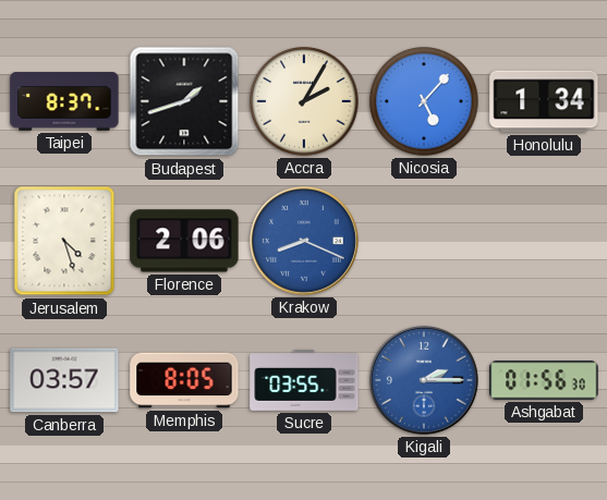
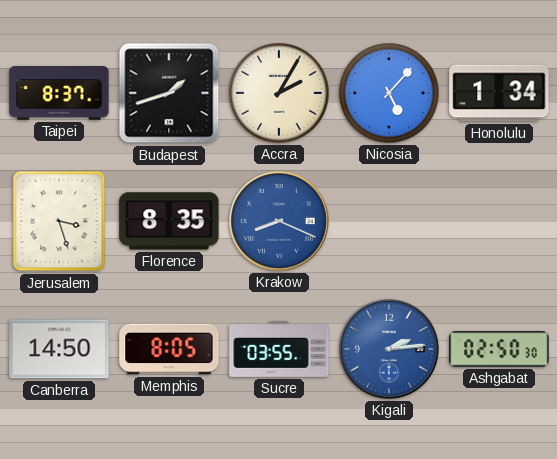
Jerusalem: 4:27 -> 3:27
Florence: 2:06 -> 8:35
Canberra: 03:57 -> 14:50
Kigali: 2:15 -> 2:14
Ashgabat: 01:56 -> 02:50
